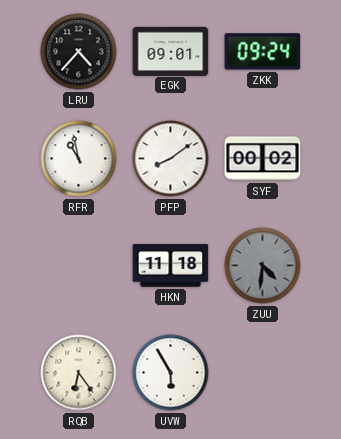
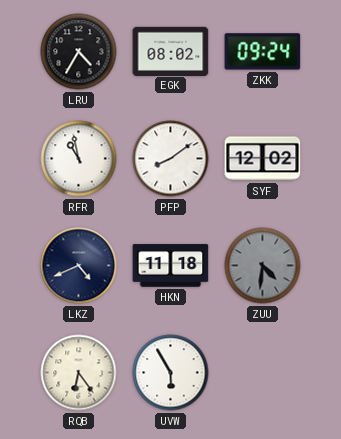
LRU: 4:37 -> 4:35
EGK: 09:01 -> 08:02
SYF: 00:02 -> 12:02
LKZ: none -> 4:41
